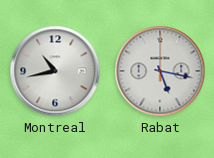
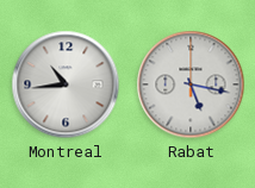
Montreal: 10:43 -> 10:44
